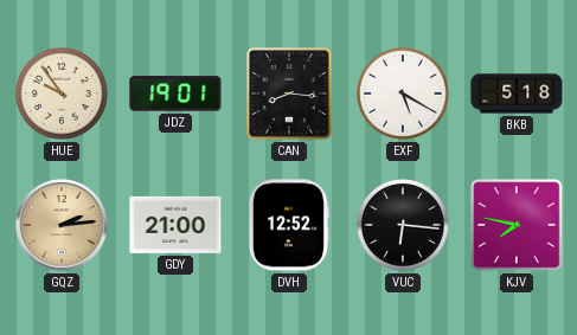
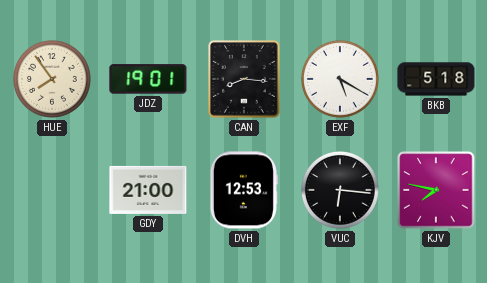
HUE: 9:54 -> 7:54
GQZ: 2:14 -> none
DVH: 12:52 -> 12:53
